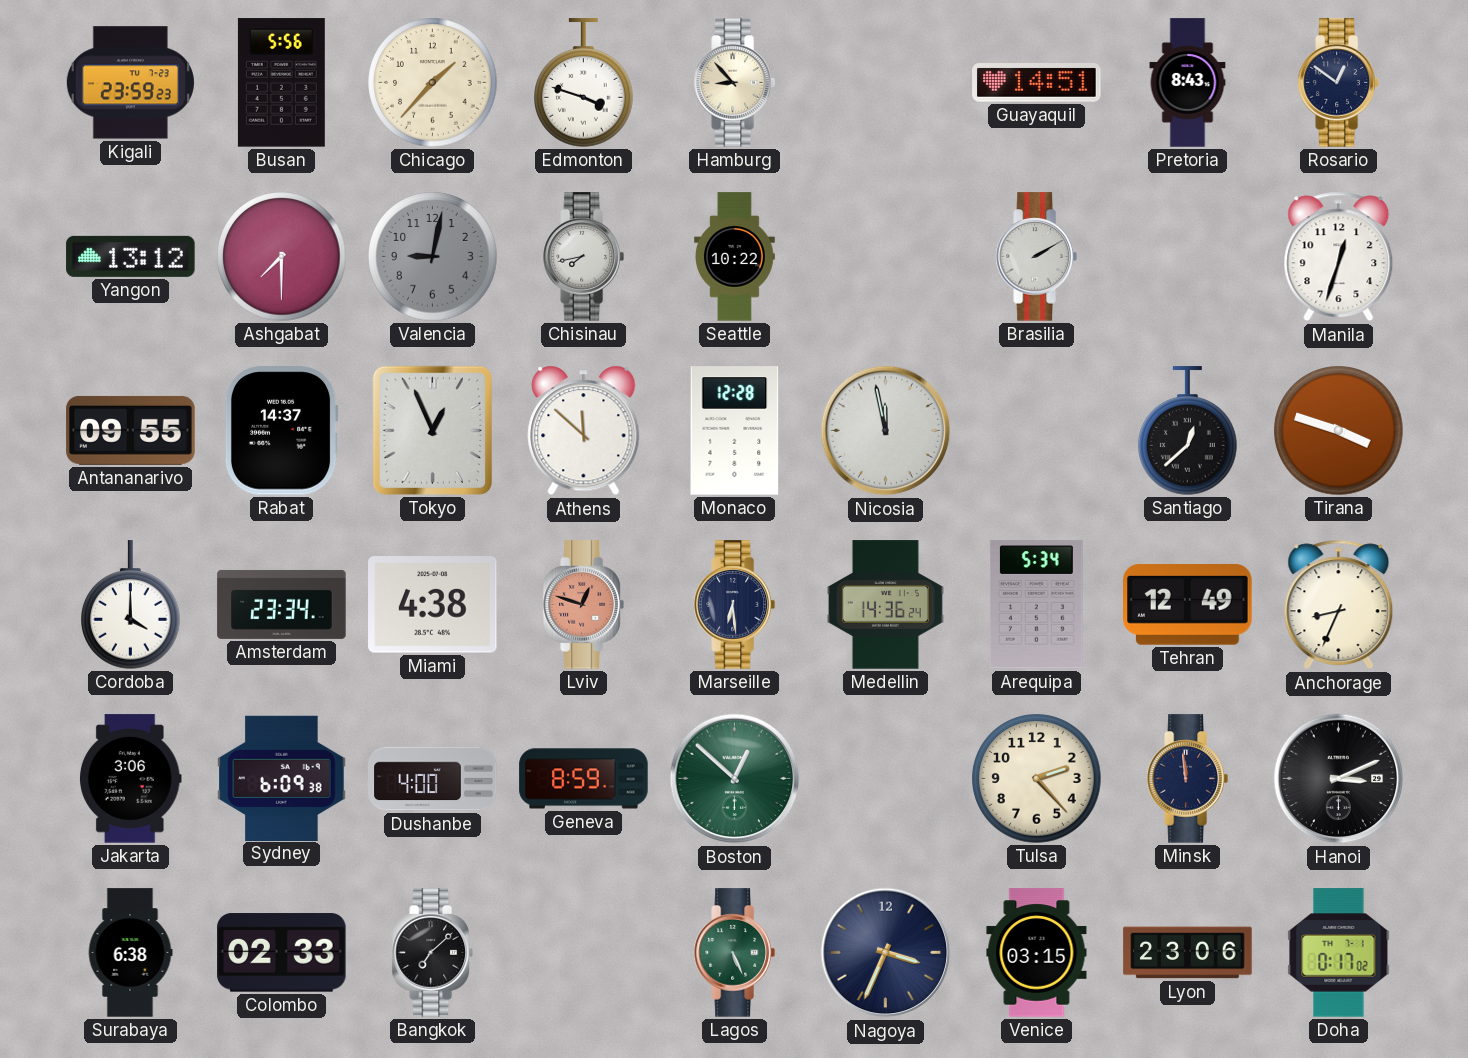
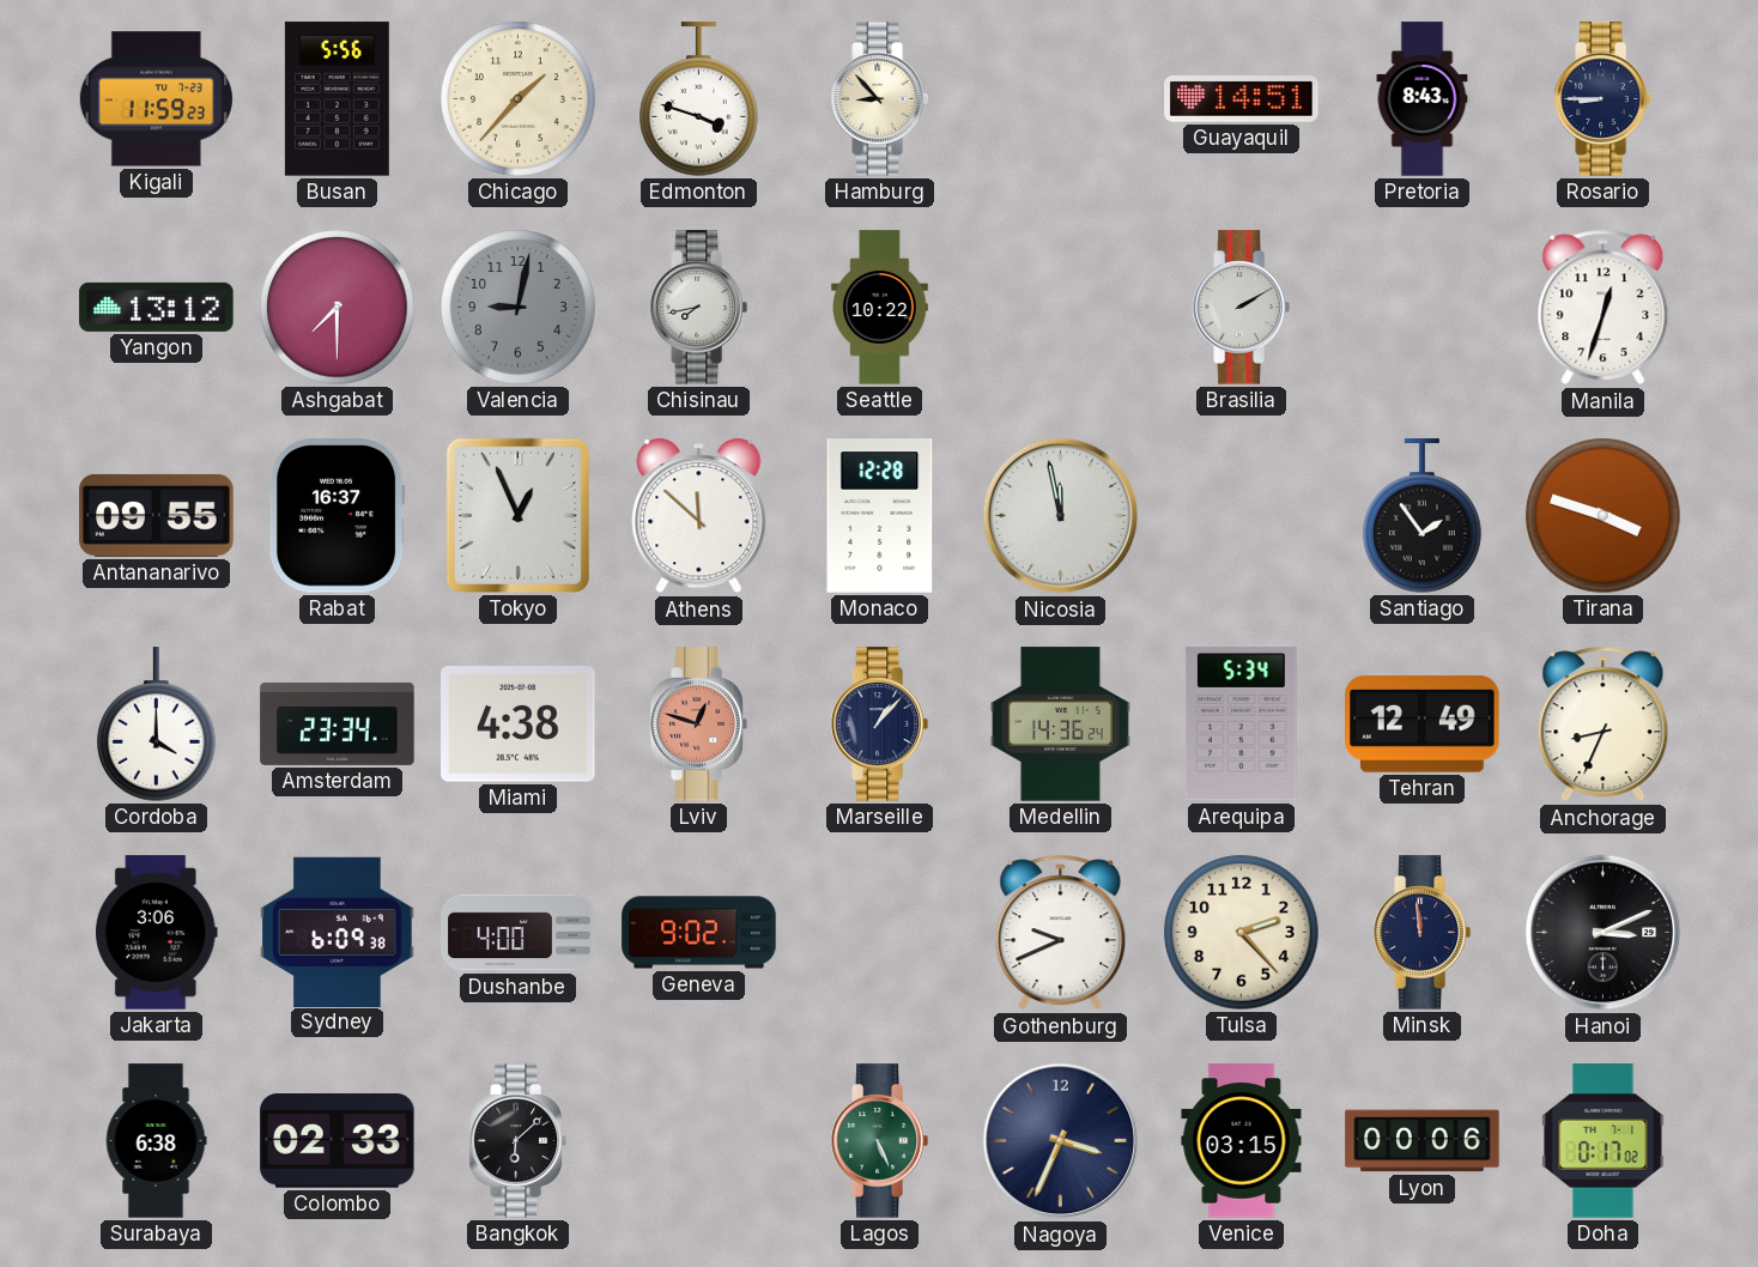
Kigali: 23:59 -> 11:59
Rosario: 12:51 -> 8:45
Rabat: 14:37 -> 16:37
Santiago: 12:38 -> 1:54
Marseille: 6:29 -> 1:07
Geneva: 8:59 -> 9:02
Boston: 12:52 -> none
Gothenburg: none -> 9:41
Bangkok: 7:08 -> 6:08
Lyon: 23:06 -> 00:06
